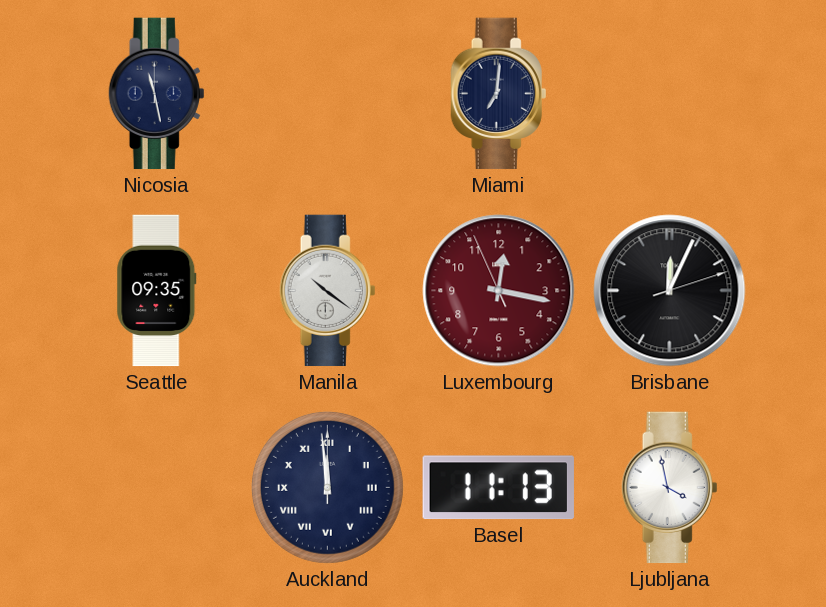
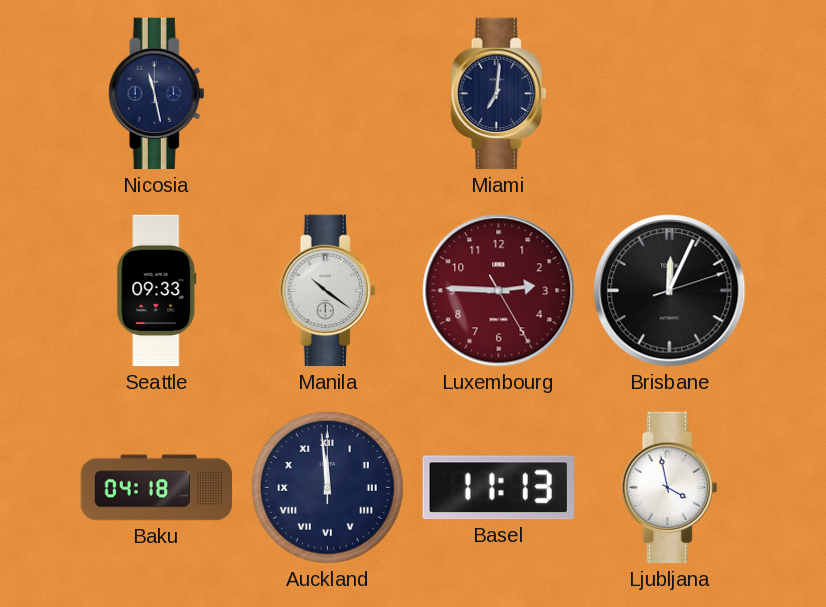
Seattle: 09:35 -> 09:33
Luxembourg: 12:16 -> 2:45
Baku: none -> 04:18
